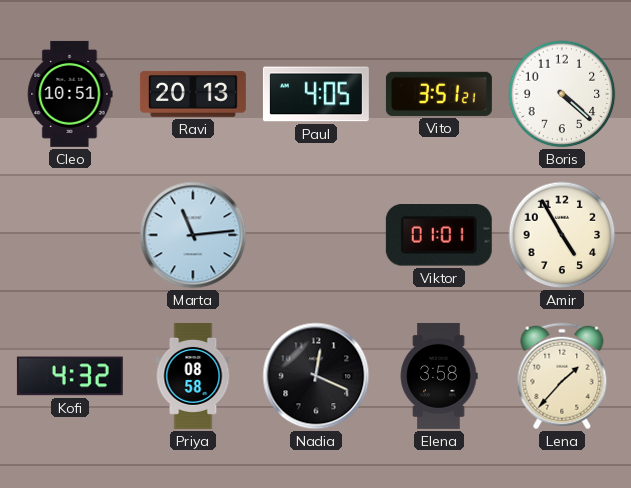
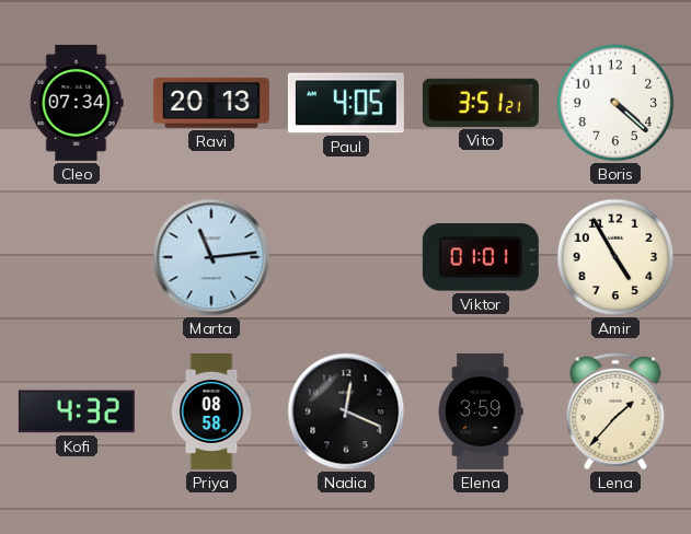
Cleo: 10:51 -> 07:34
Elena: 3:58 -> 3:59
